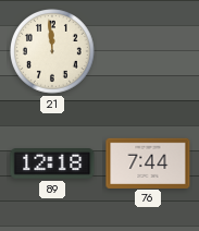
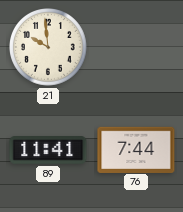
21: 11:59 -> 9:59
89: 12:18 -> 11:41
